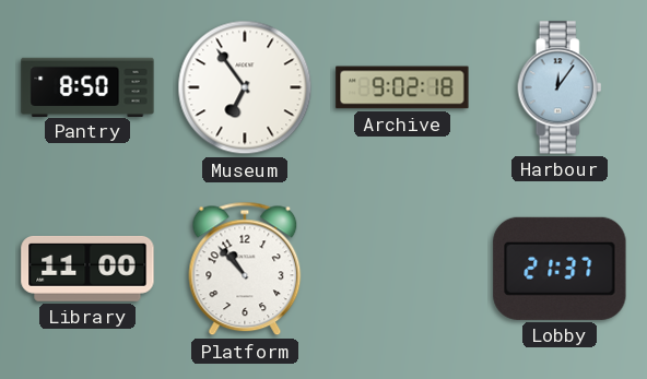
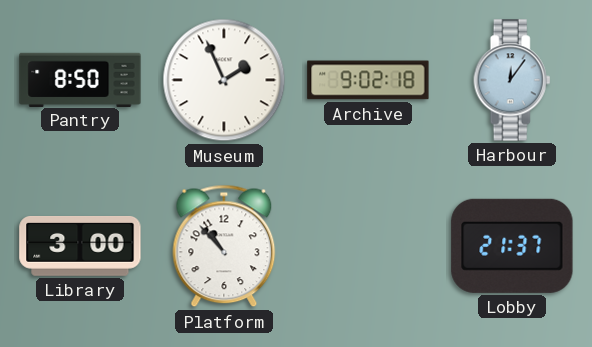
Museum: 6:54 -> 1:56
Library: 11:00 -> 3:00
